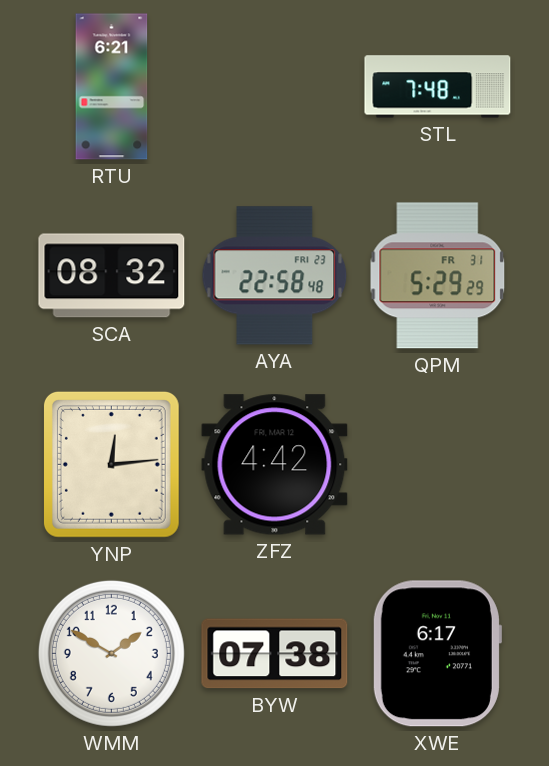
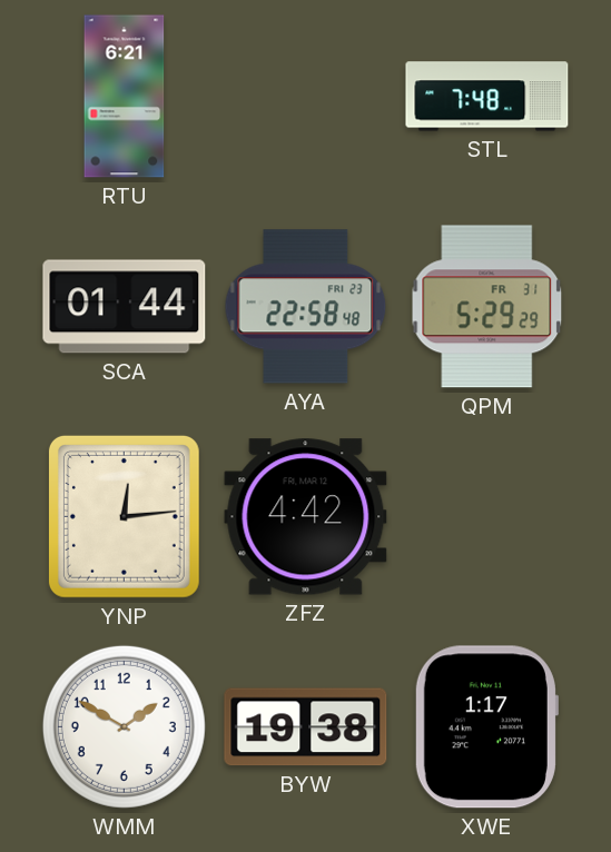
SCA: 08:32 -> 01:44
BYW: 07:38 -> 19:38
XWE: 6:17 -> 1:17
